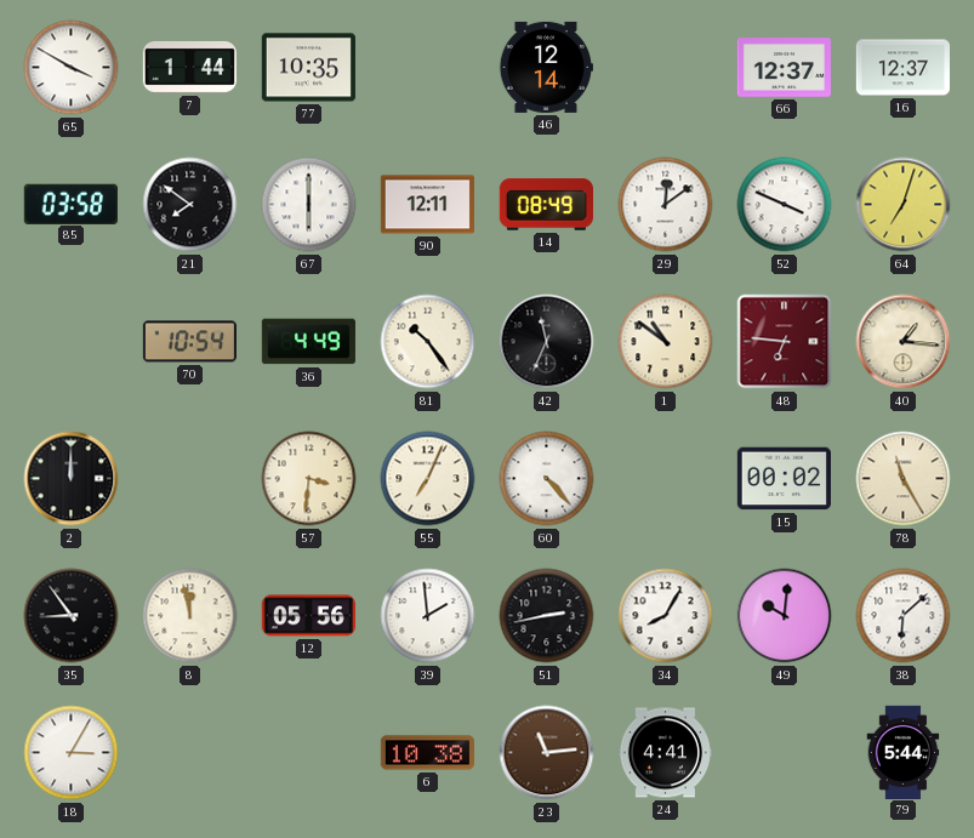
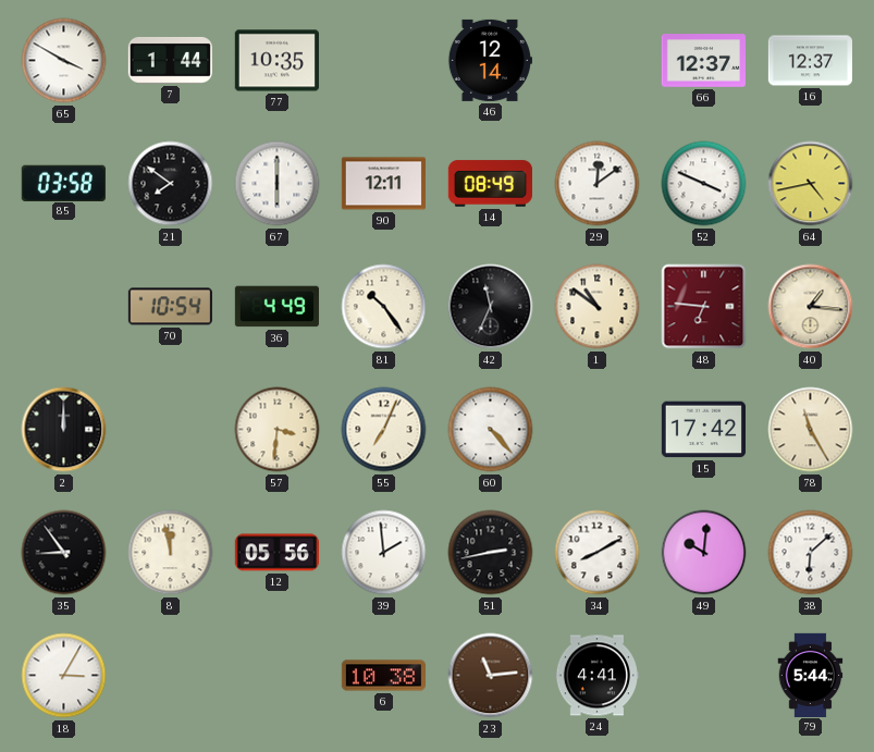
64: 7:03 -> 4:43
15: 00:02 -> 17:42
34: 8:05 -> 8:10
